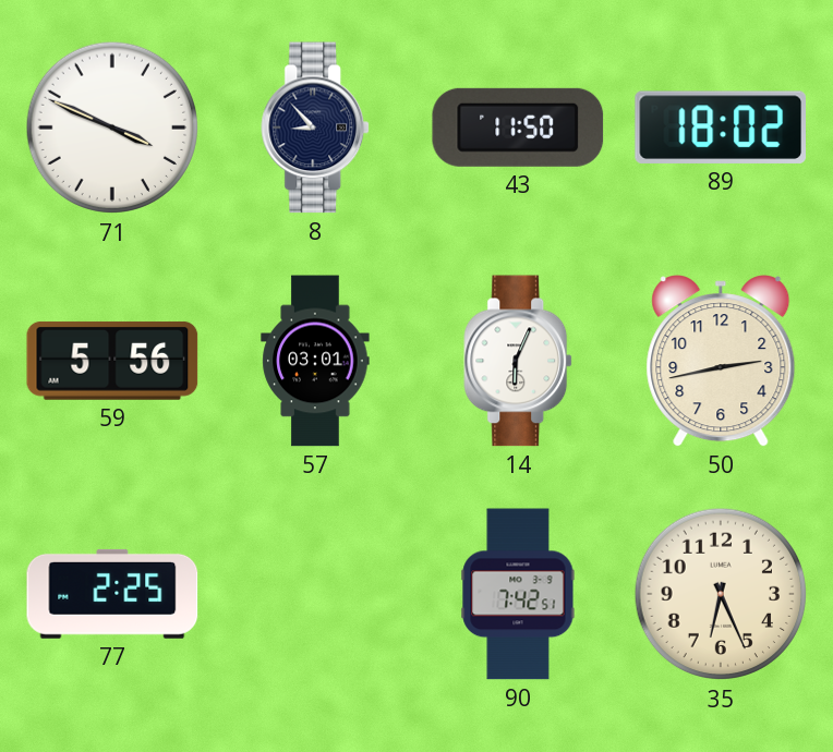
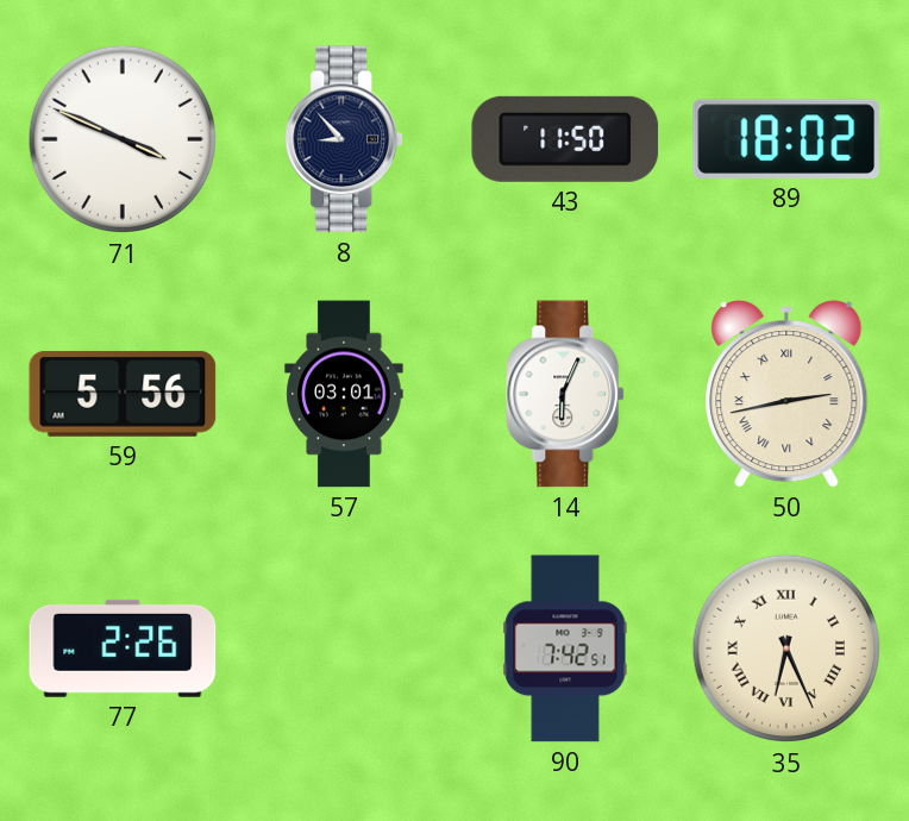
50 numerals: Arabic -> Roman
77: 2:25 -> 2:26
35 numerals: Arabic -> Roman
